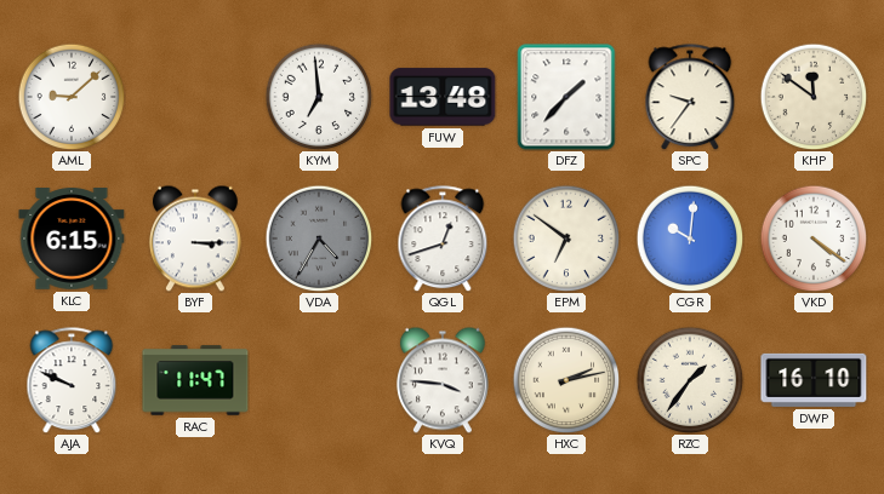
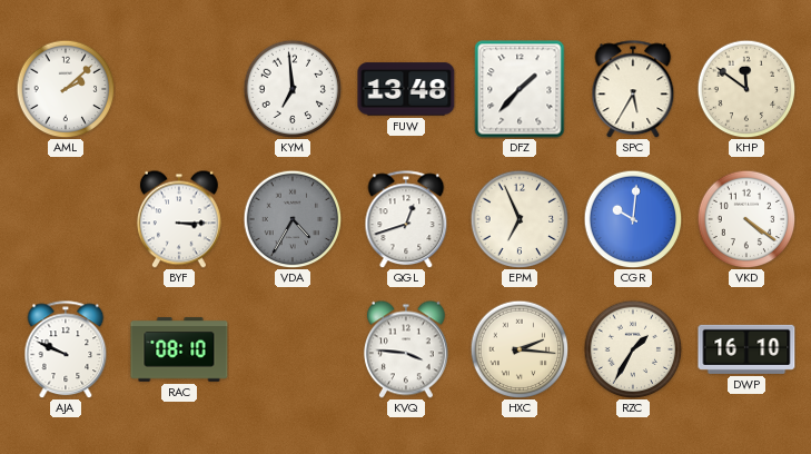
AML: 9:08 -> 2:08
SPC: 9:36 -> 5:35
KLC: 6:15 -> none
EPM: 6:51 -> 6:56
RAC: 11:47 -> 08:10
HXC: 2:13 -> 2:16
RZC: 1:36 -> 1:35
